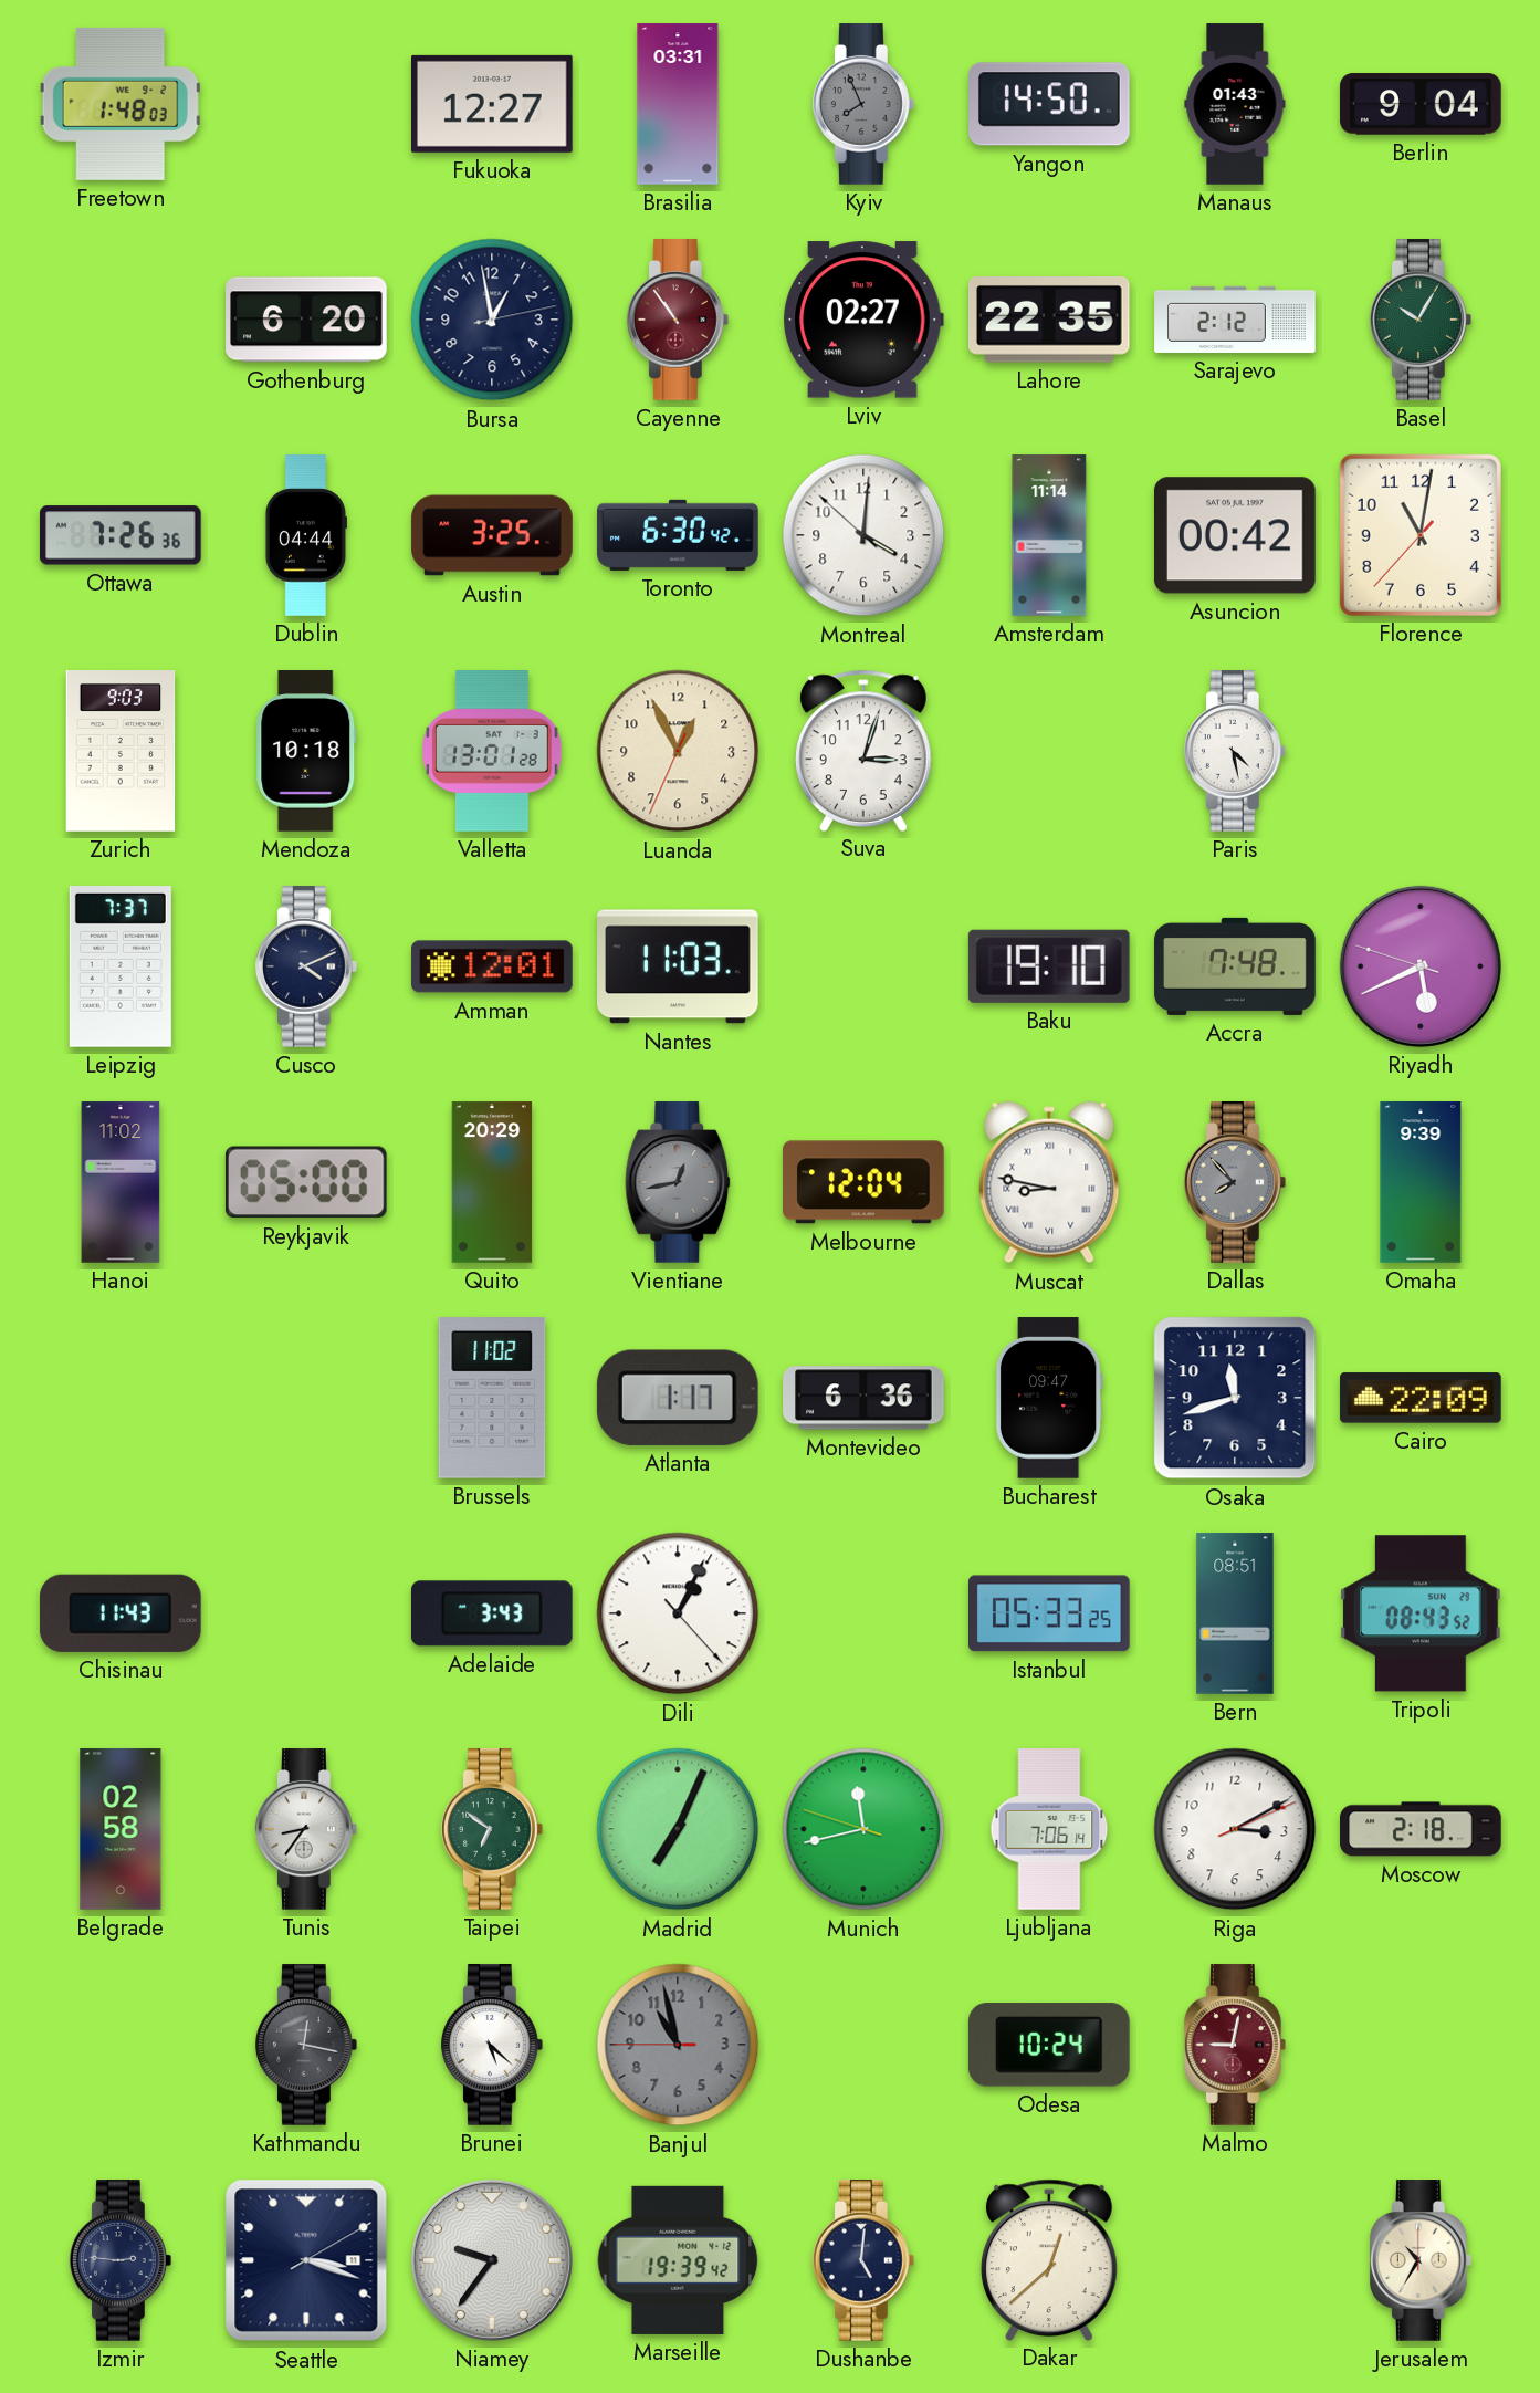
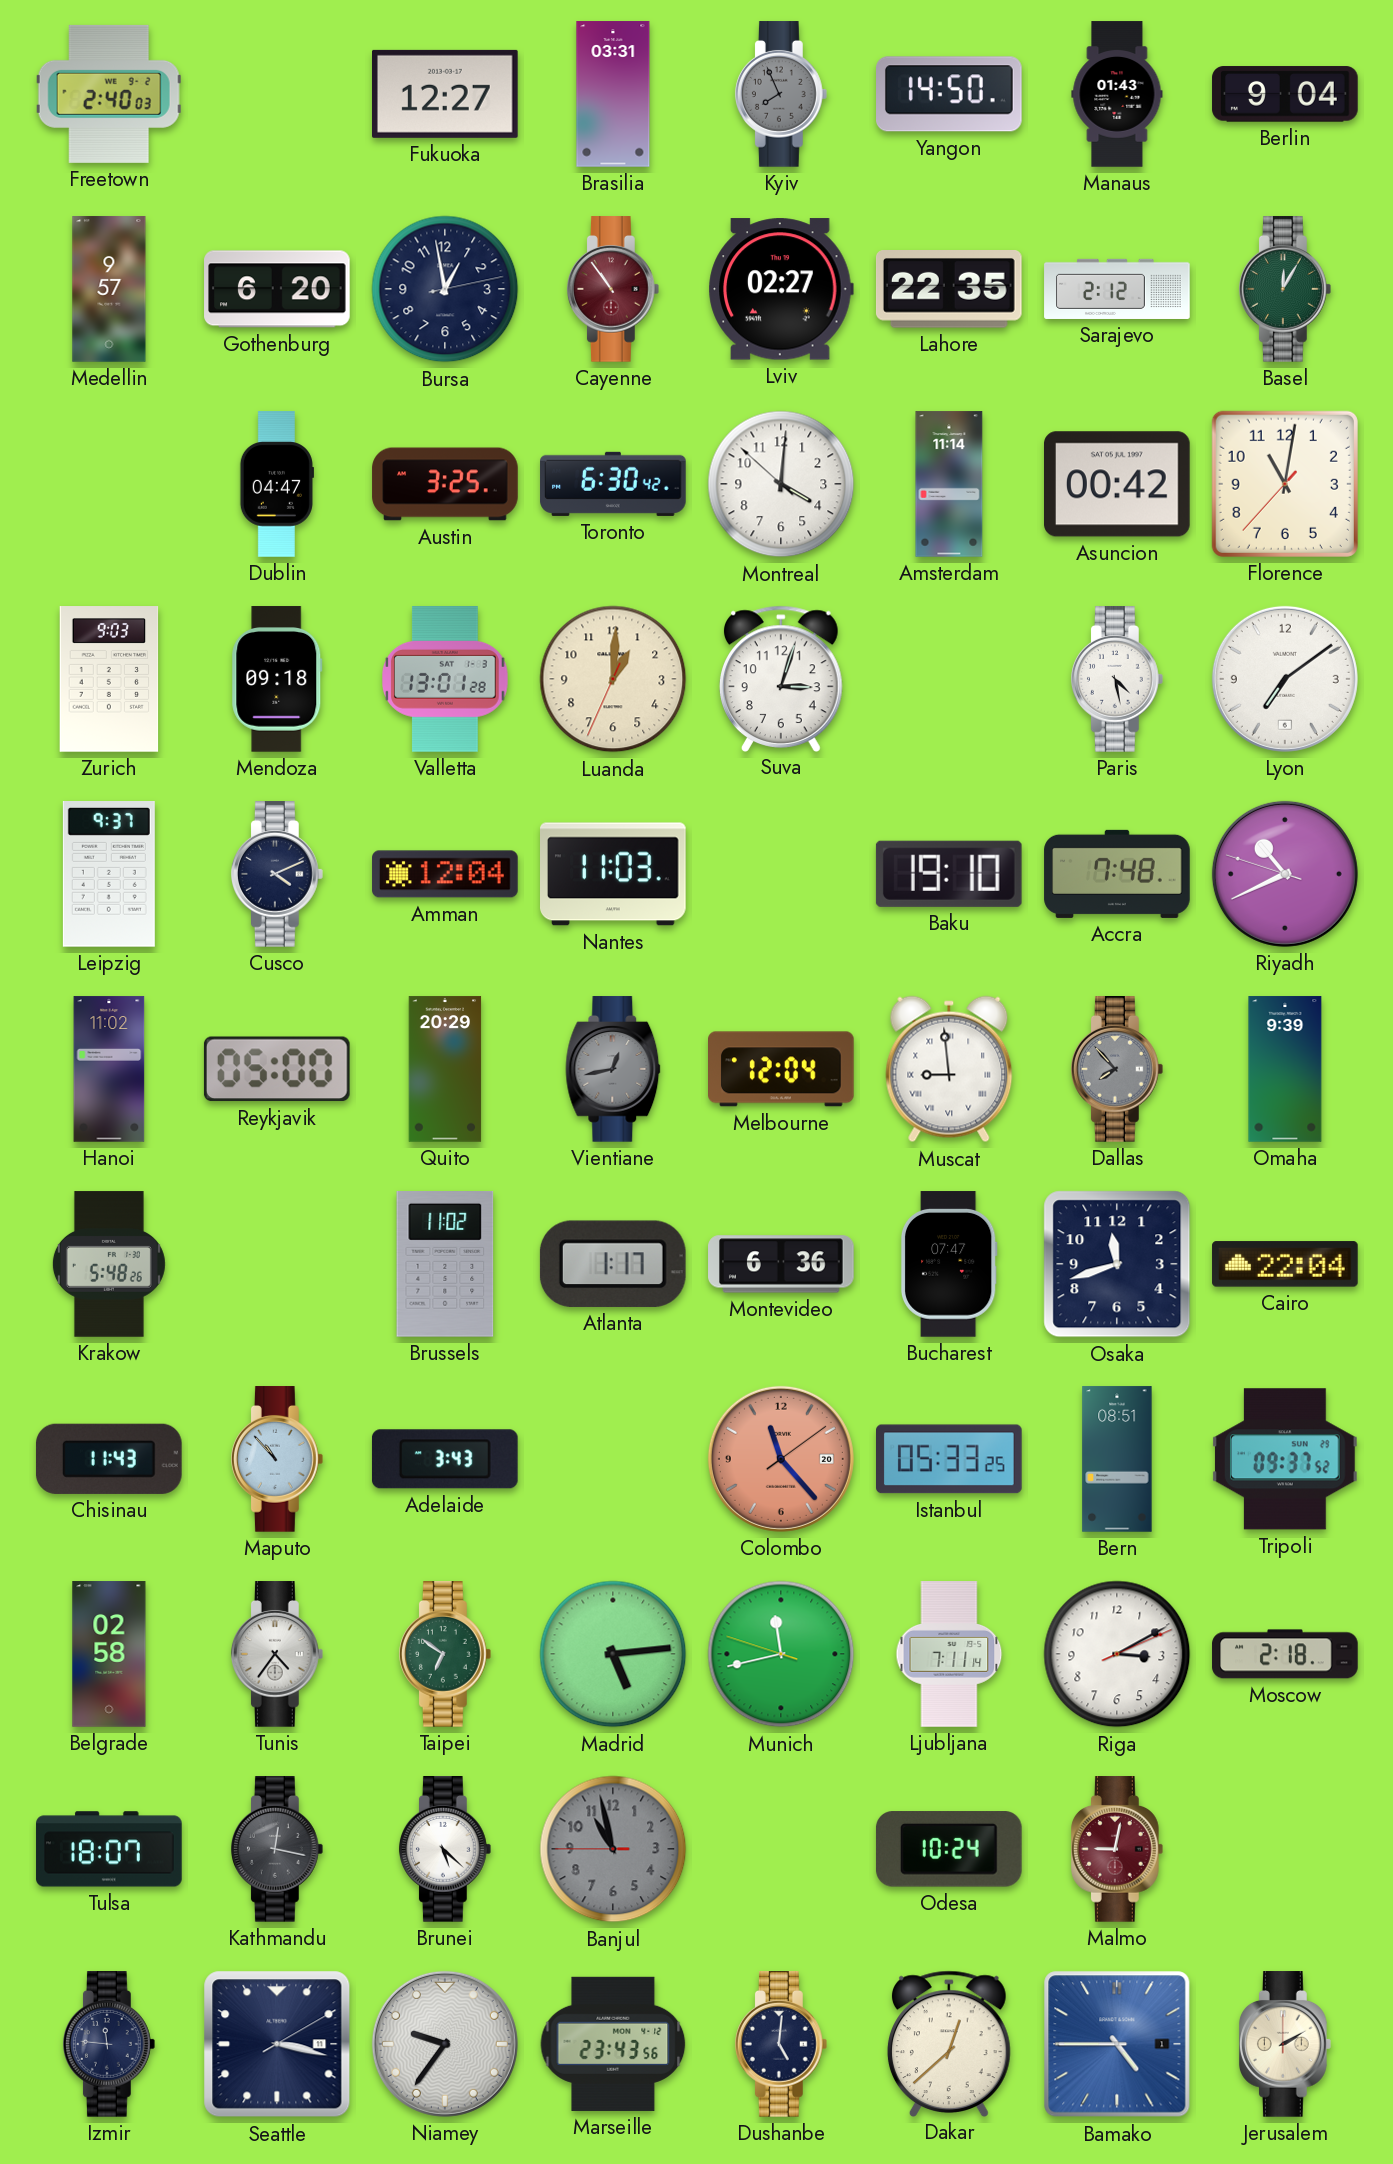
Freetown: 1:48 -> 2:40
Medellin: none -> 9:57
Basel: 10:05 -> 12:05
Ottawa: 7:26 -> none
Dublin: 04:44 -> 04:47
Mendoza: 10:18 -> 09:18
Luanda: 12:55 -> 1:00
Lyon: none -> 7:09
Leipzig: 7:37 -> 9:37
Amman: 12:01 -> 12:04
Riyadh: 5:40 -> 10:40
Muscat: 8:47 -> 8:59
Krakow: none -> 5:48
Bucharest: 09:47 -> 07:47
Cairo: 22:09 -> 22:04
Maputo: none -> 10:53
Dili: 1:04 -> none
Colombo: none -> 11:23
Tripoli: 08:43 -> 09:37
Tunis: 8:36 -> 4:36
Madrid: 7:04 -> 5:14
Ljubljana: 7:06 -> 7:11
Tulsa: none -> 18:07
Izmir: 2:46 -> 11:46
Seattle: 3:18 -> 3:17
Marseille: 19:39 -> 23:43
Bamako: none -> 4:45
Jerusalem: 10:35 -> 2:10
